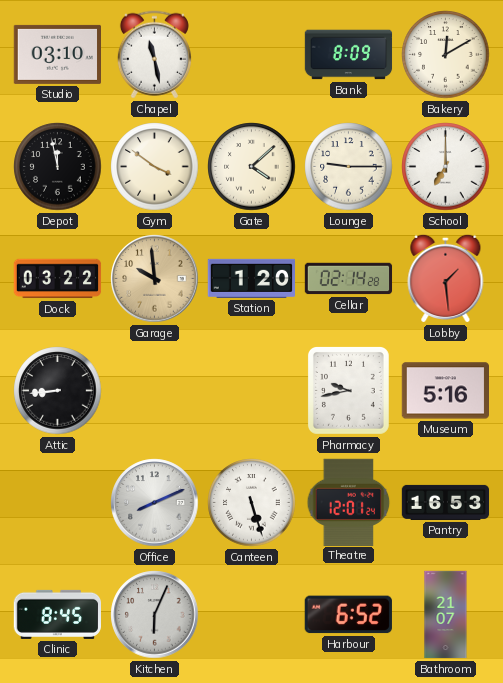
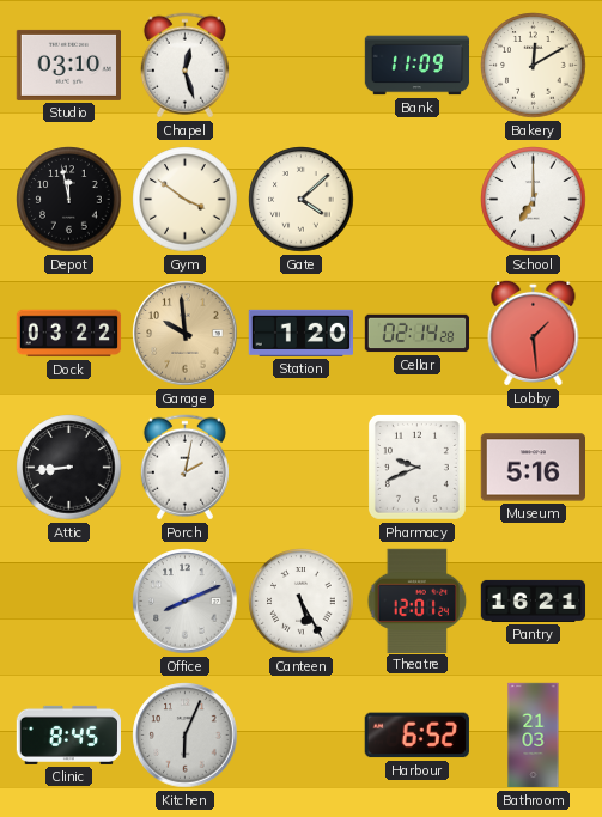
Chapel: 11:28 -> 12:27
Bank: 8:09 -> 11:09
Lounge: 9:15 -> none
Porch: none -> 2:02
Pharmacy: 9:43 -> 9:41
Canteen: 5:27 -> 5:25
Pantry: 16:53 -> 16:21
Bathroom: 21:07 -> 21:03
